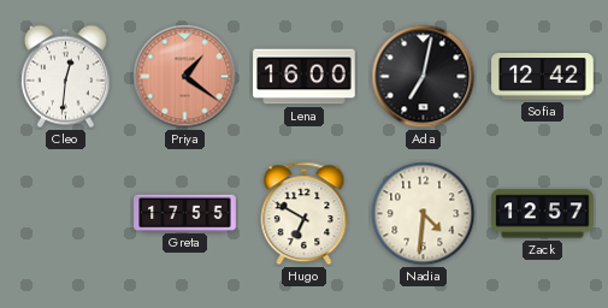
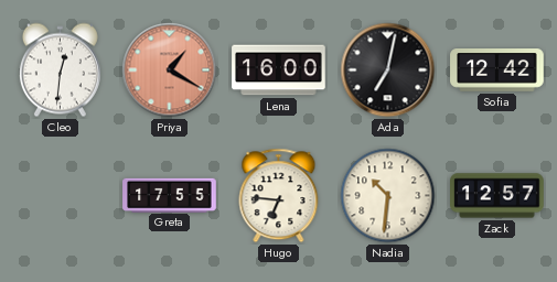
Priya: 1:21 -> 1:20
Hugo: 6:50 -> 6:46
Nadia: 4:31 -> 10:31
